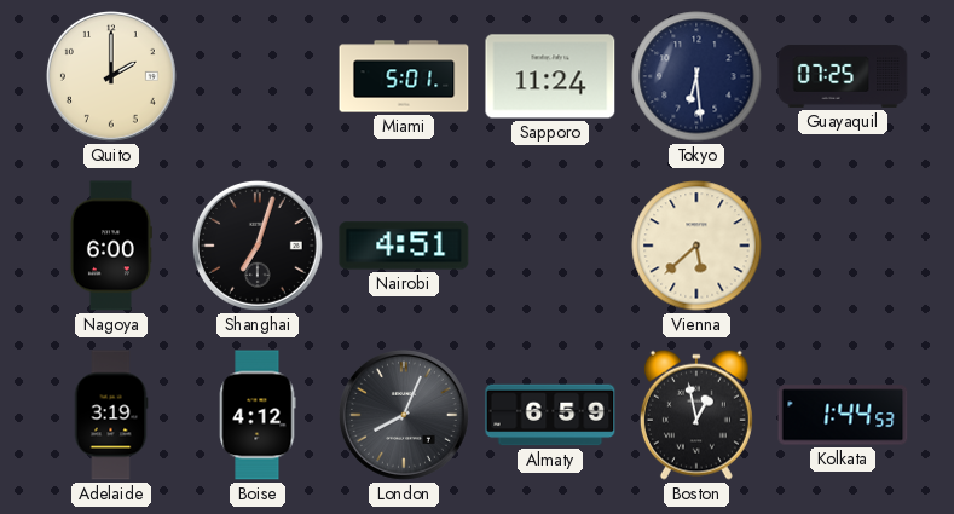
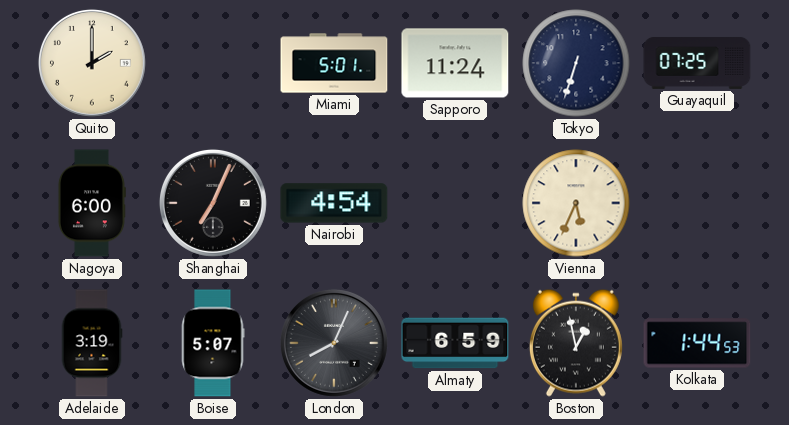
Tokyo: 6:29 -> 6:33
Shanghai: 7:03 -> 7:04
Nairobi: 4:51 -> 4:54
Vienna: 5:38 -> 5:34
Boise: 4:12 -> 5:07
